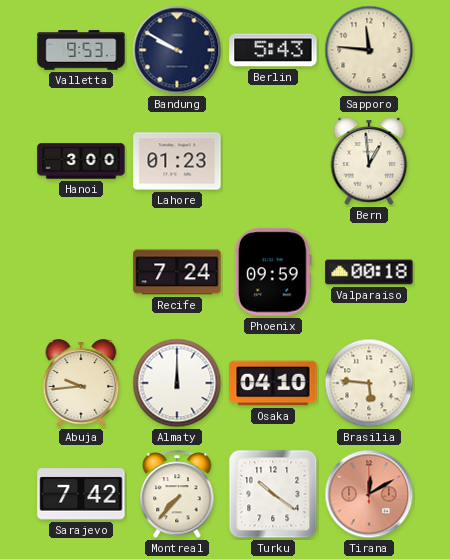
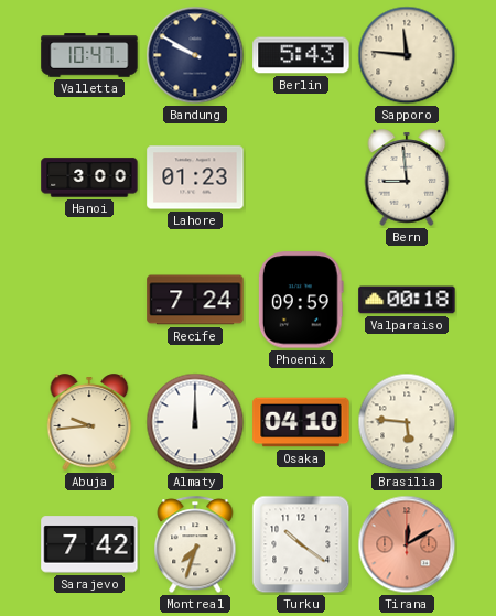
Valletta: 9:53 -> 10:47
Bern: 12:59 -> 8:59
Montreal: 7:37 -> 7:33
